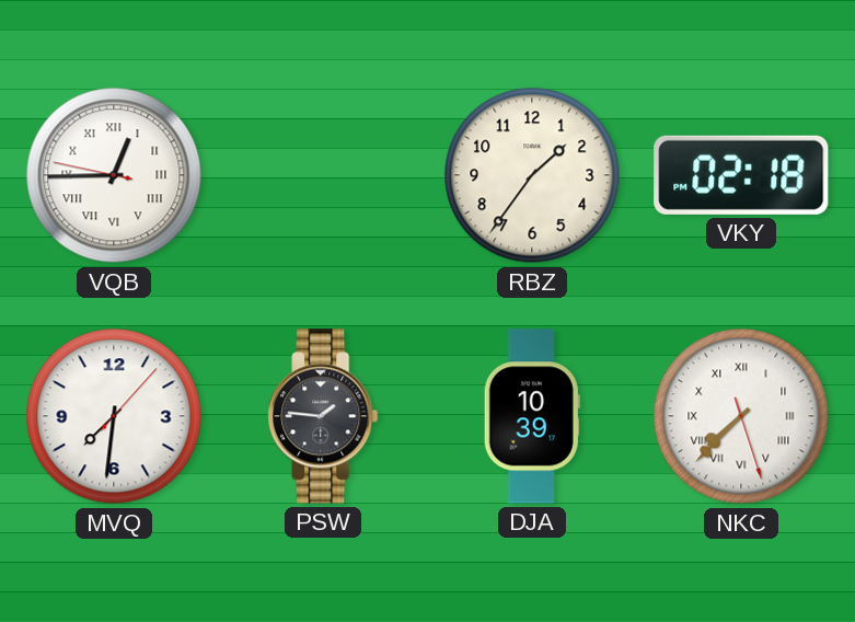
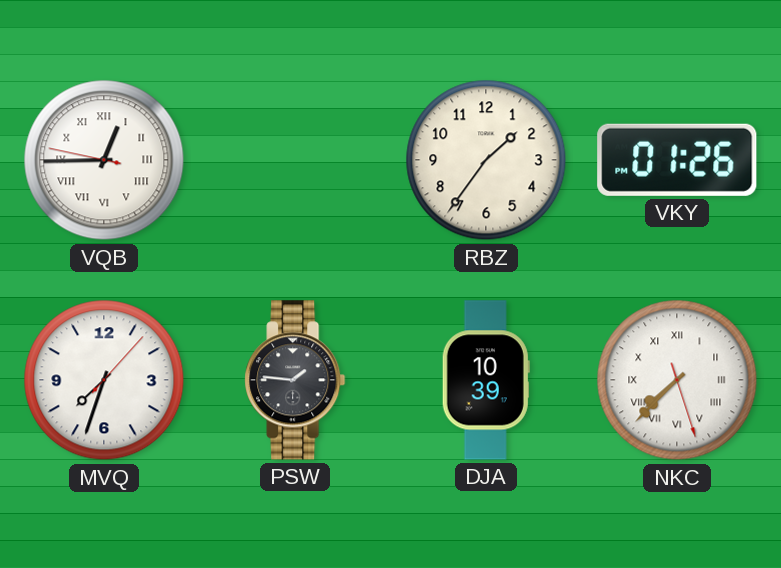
VKY: 02:18 -> 01:26
MVQ: 7:31 -> 7:33
